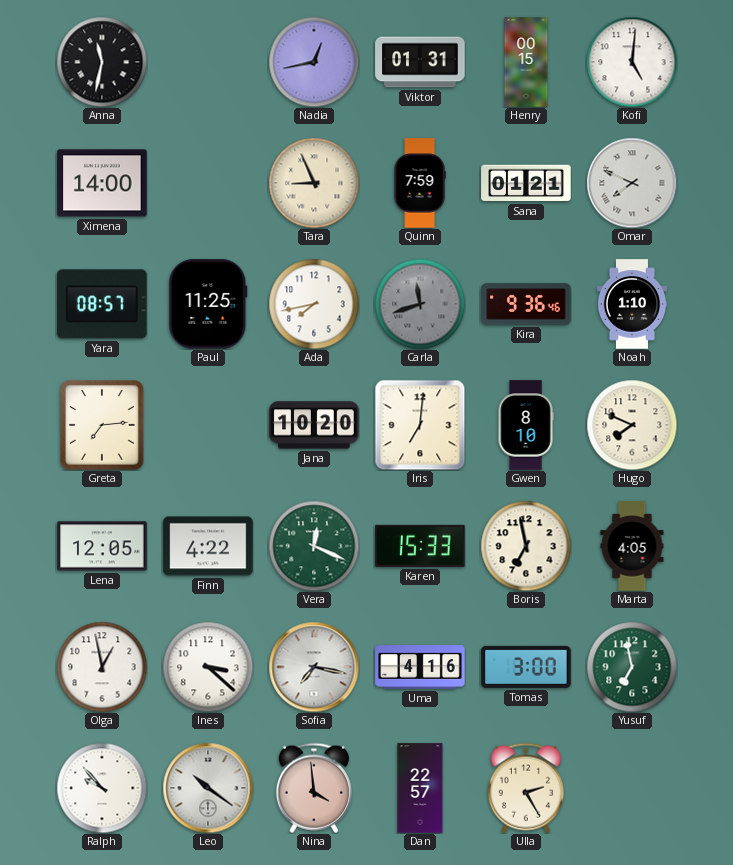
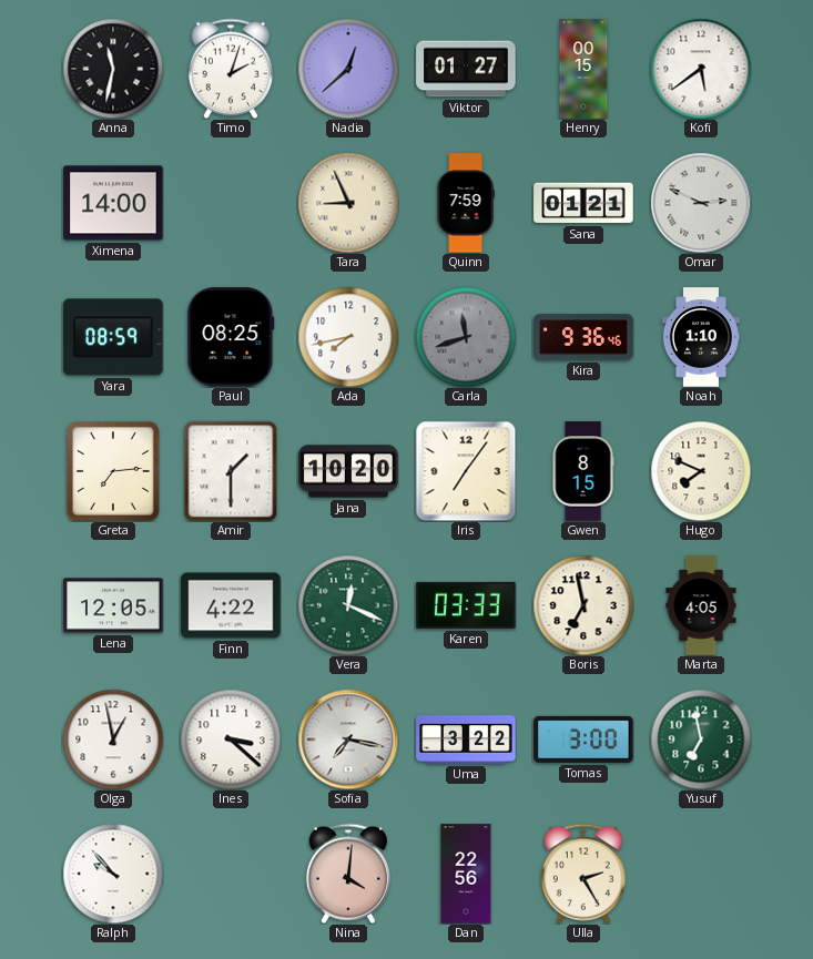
Timo: none -> 2:03
Nadia: 12:43 -> 12:38
Viktor: 01:31 -> 01:27
Kofi: 5:01 -> 5:39
Omar: 7:49 -> 2:49
Yara: 08:57 -> 08:59
Paul: 11:25 -> 08:25
Amir: none -> 1:30
Iris: 7:01 -> 7:06
Gwen: 8:10 -> 8:15
Karen: 15:33 -> 03:33
Uma: 4:16 -> 3:22
Leo: 10:21 -> none
Nina: 3:59 -> 4:01
Dan: 22:57 -> 22:56
